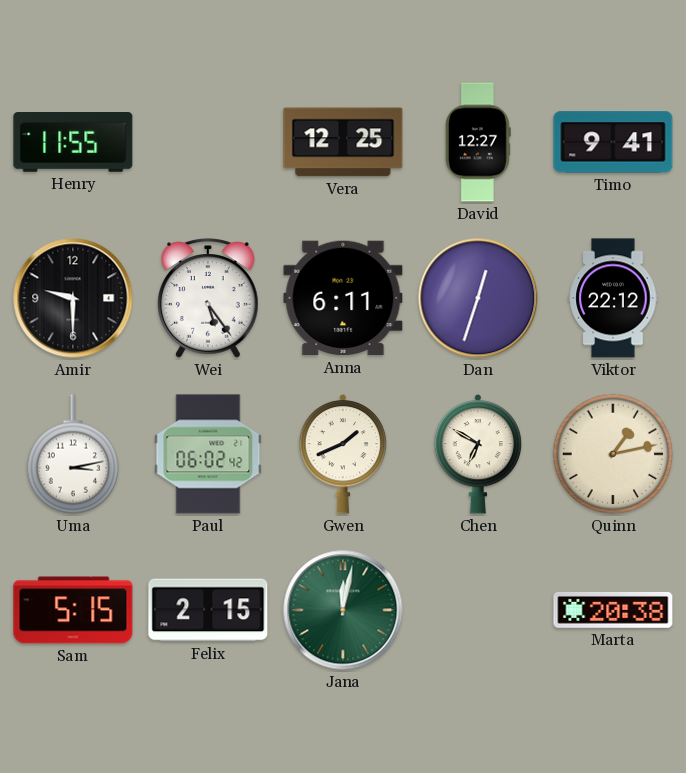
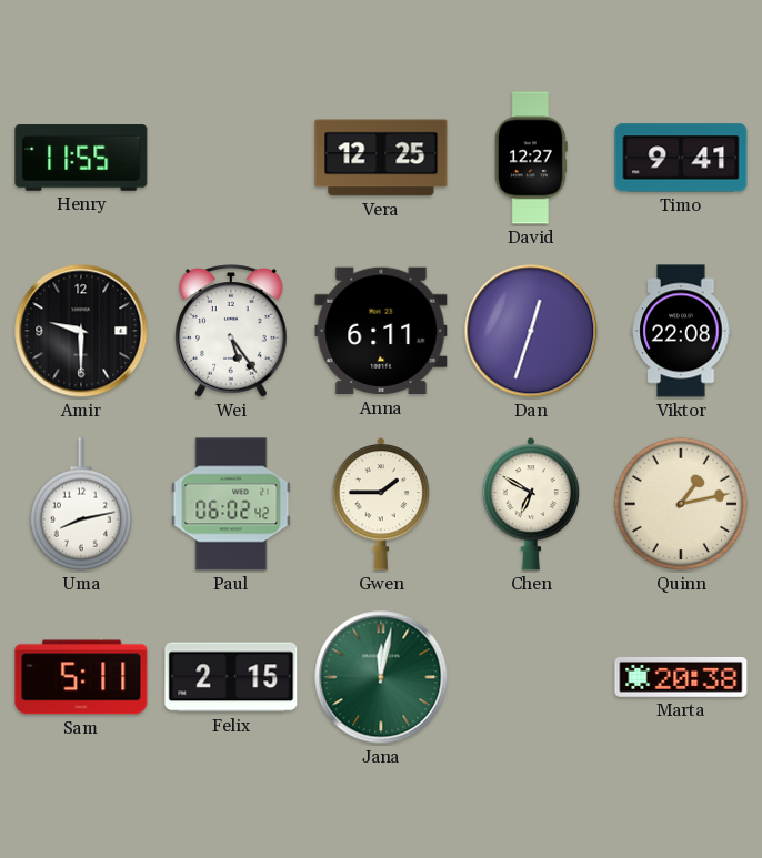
Viktor: 22:12 -> 22:08
Uma: 3:13 -> 8:13
Gwen: 1:41 -> 1:45
Sam: 5:15 -> 5:11
